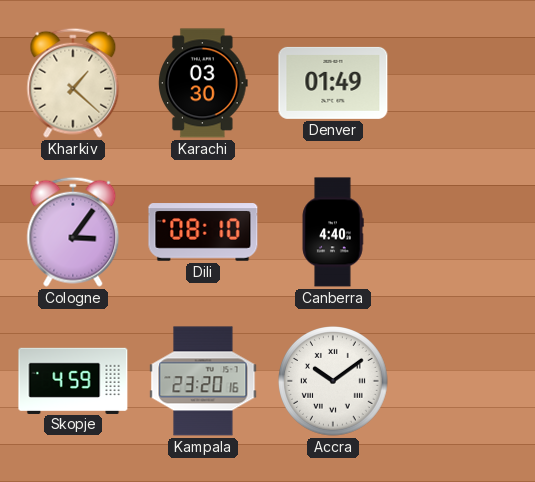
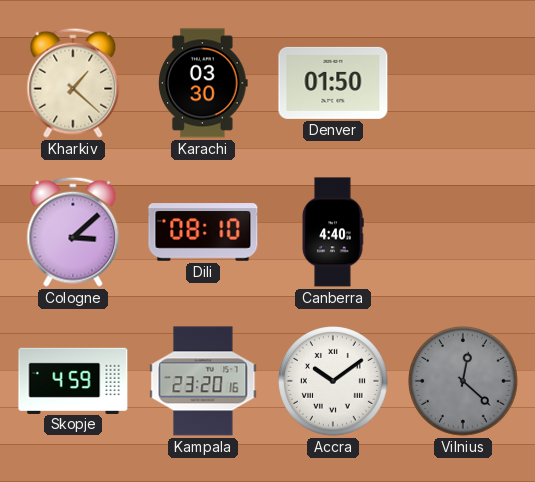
Denver: 01:49 -> 01:50
Cologne: 3:06 -> 3:08
Vilnius: none -> 12:22
